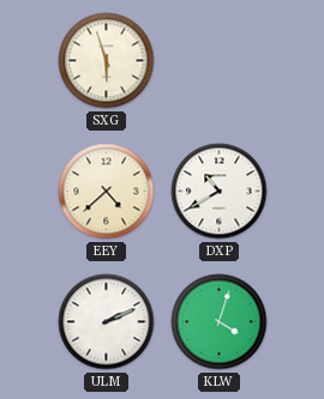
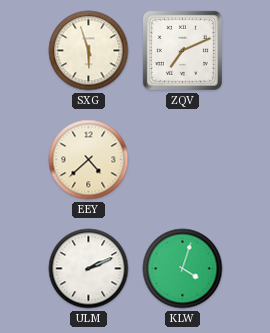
ZQV: none -> 7:11
DXP: 10:40 -> none
